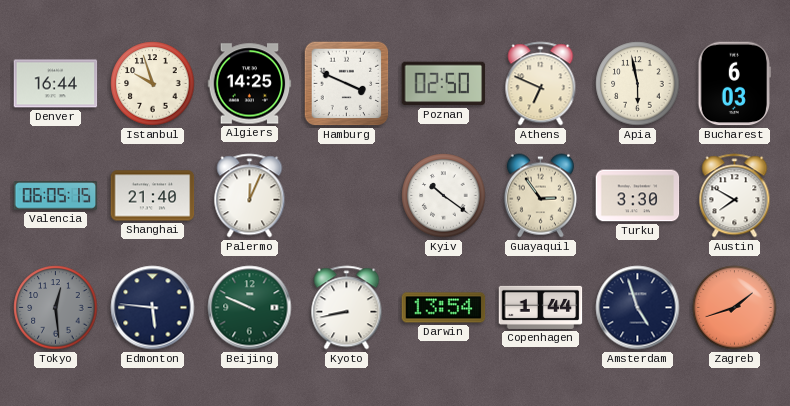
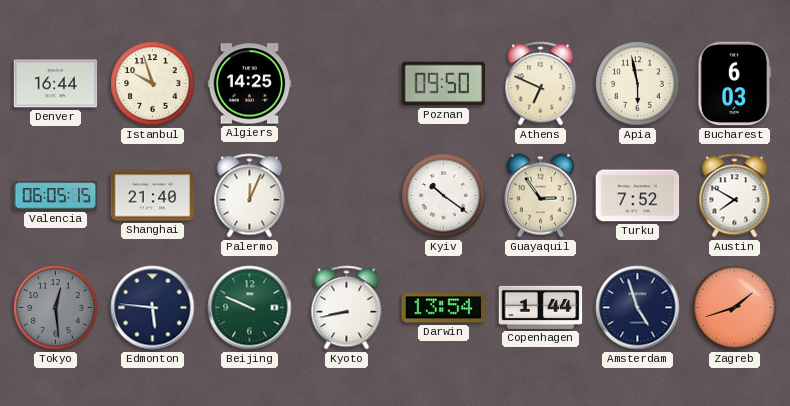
Hamburg: 3:49 -> none
Poznan: 02:50 -> 09:50
Turku: 3:30 -> 7:52
